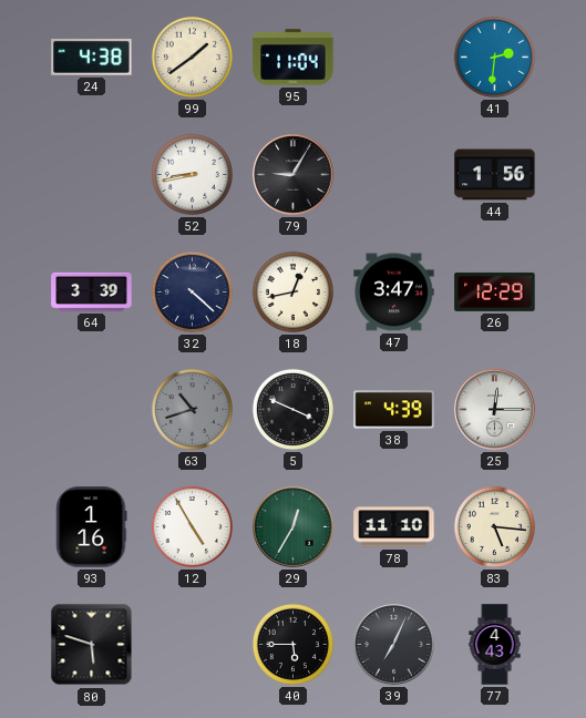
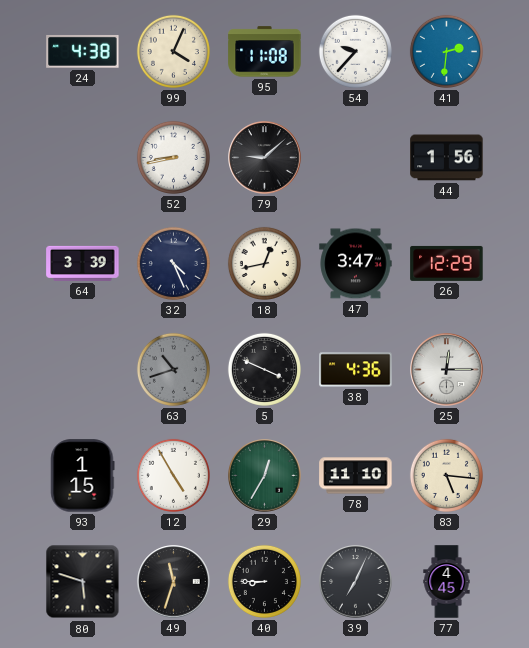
99: 1:39 -> 4:04
95: 11:04 -> 11:08
54: none -> 9:37
79: 9:05 -> 9:08
32: 4:22 -> 4:26
38: 4:39 -> 4:36
93: 1:16 -> 1:15
49: none -> 11:33
40: 5:45 -> 8:45
77: 4:43 -> 4:45
